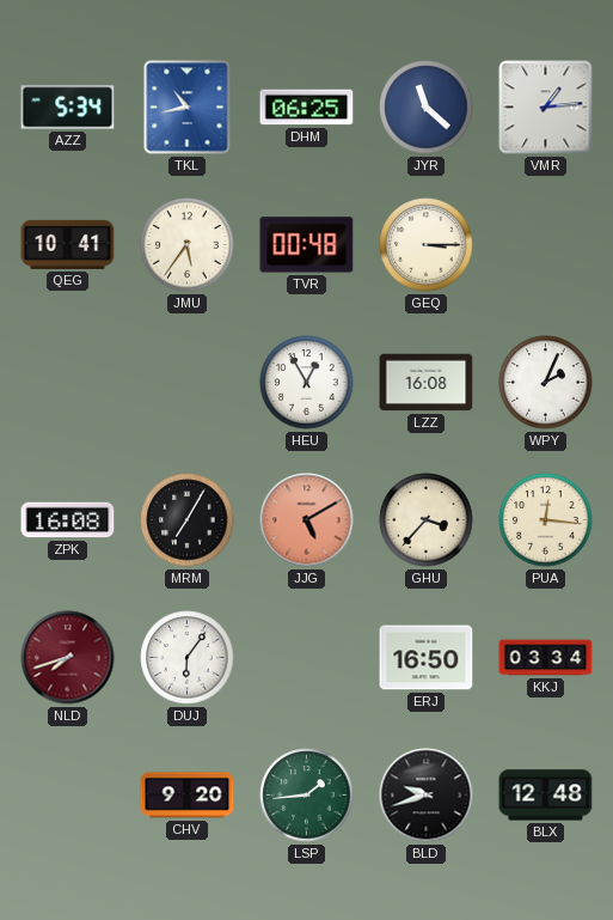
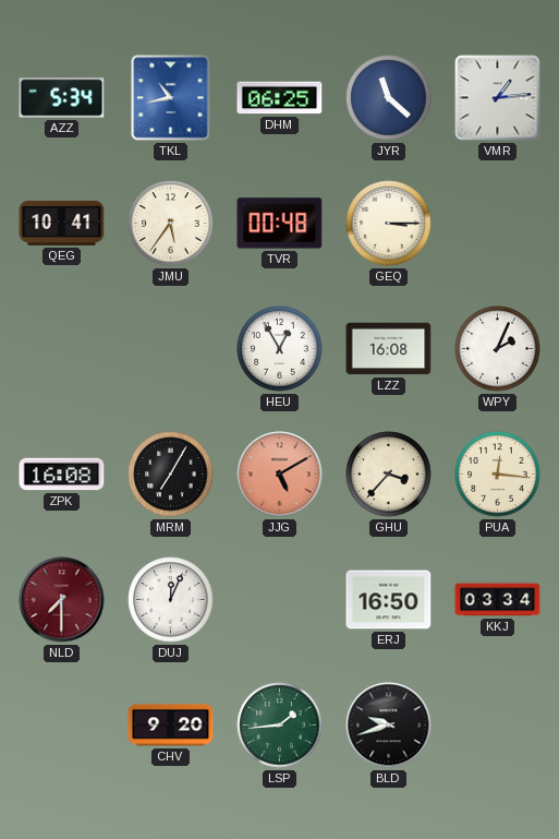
NLD: 7:42 -> 7:30
DUJ: 6:06 -> 12:04
BLX: 12:48 -> none
